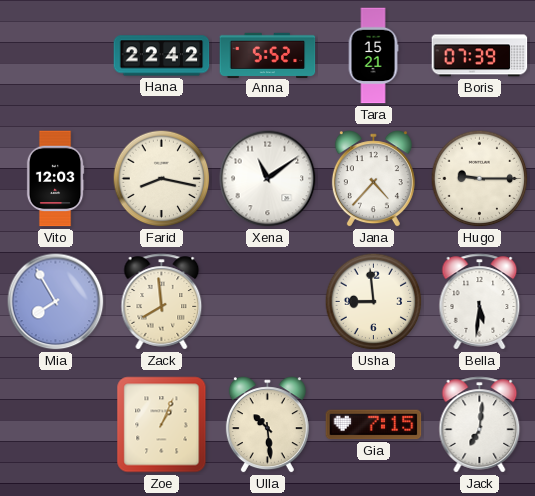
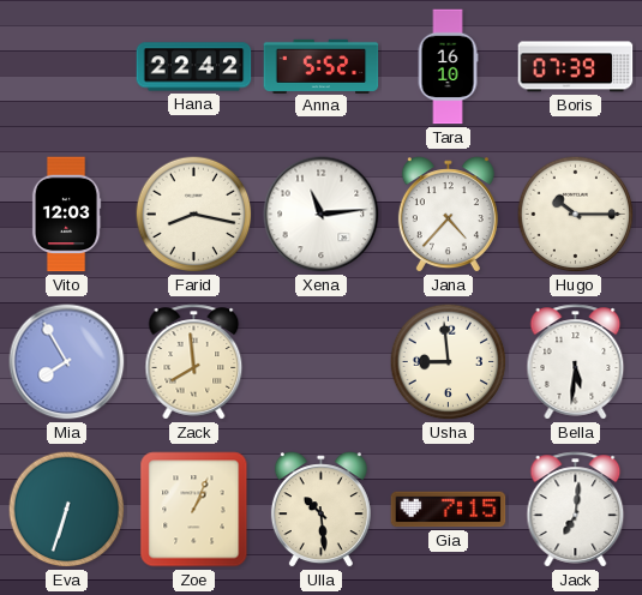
Tara: 15:21 -> 16:10
Xena: 11:09 -> 11:14
Hugo: 9:15 -> 10:15
Eva: none -> 6:33
